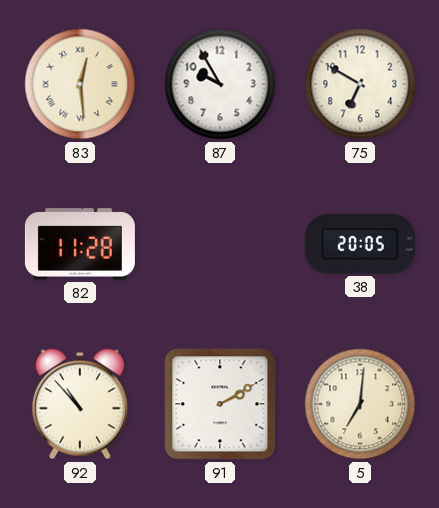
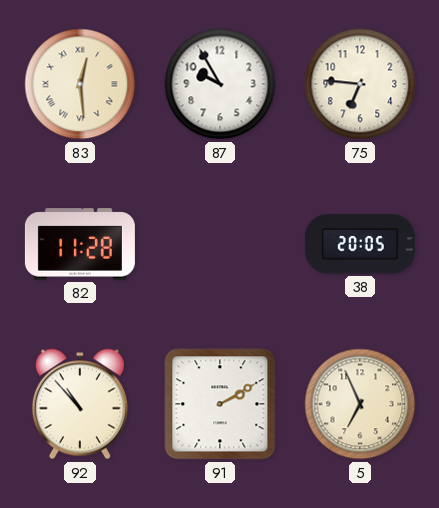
75: 6:50 -> 6:46
5: 7:01 -> 6:56
